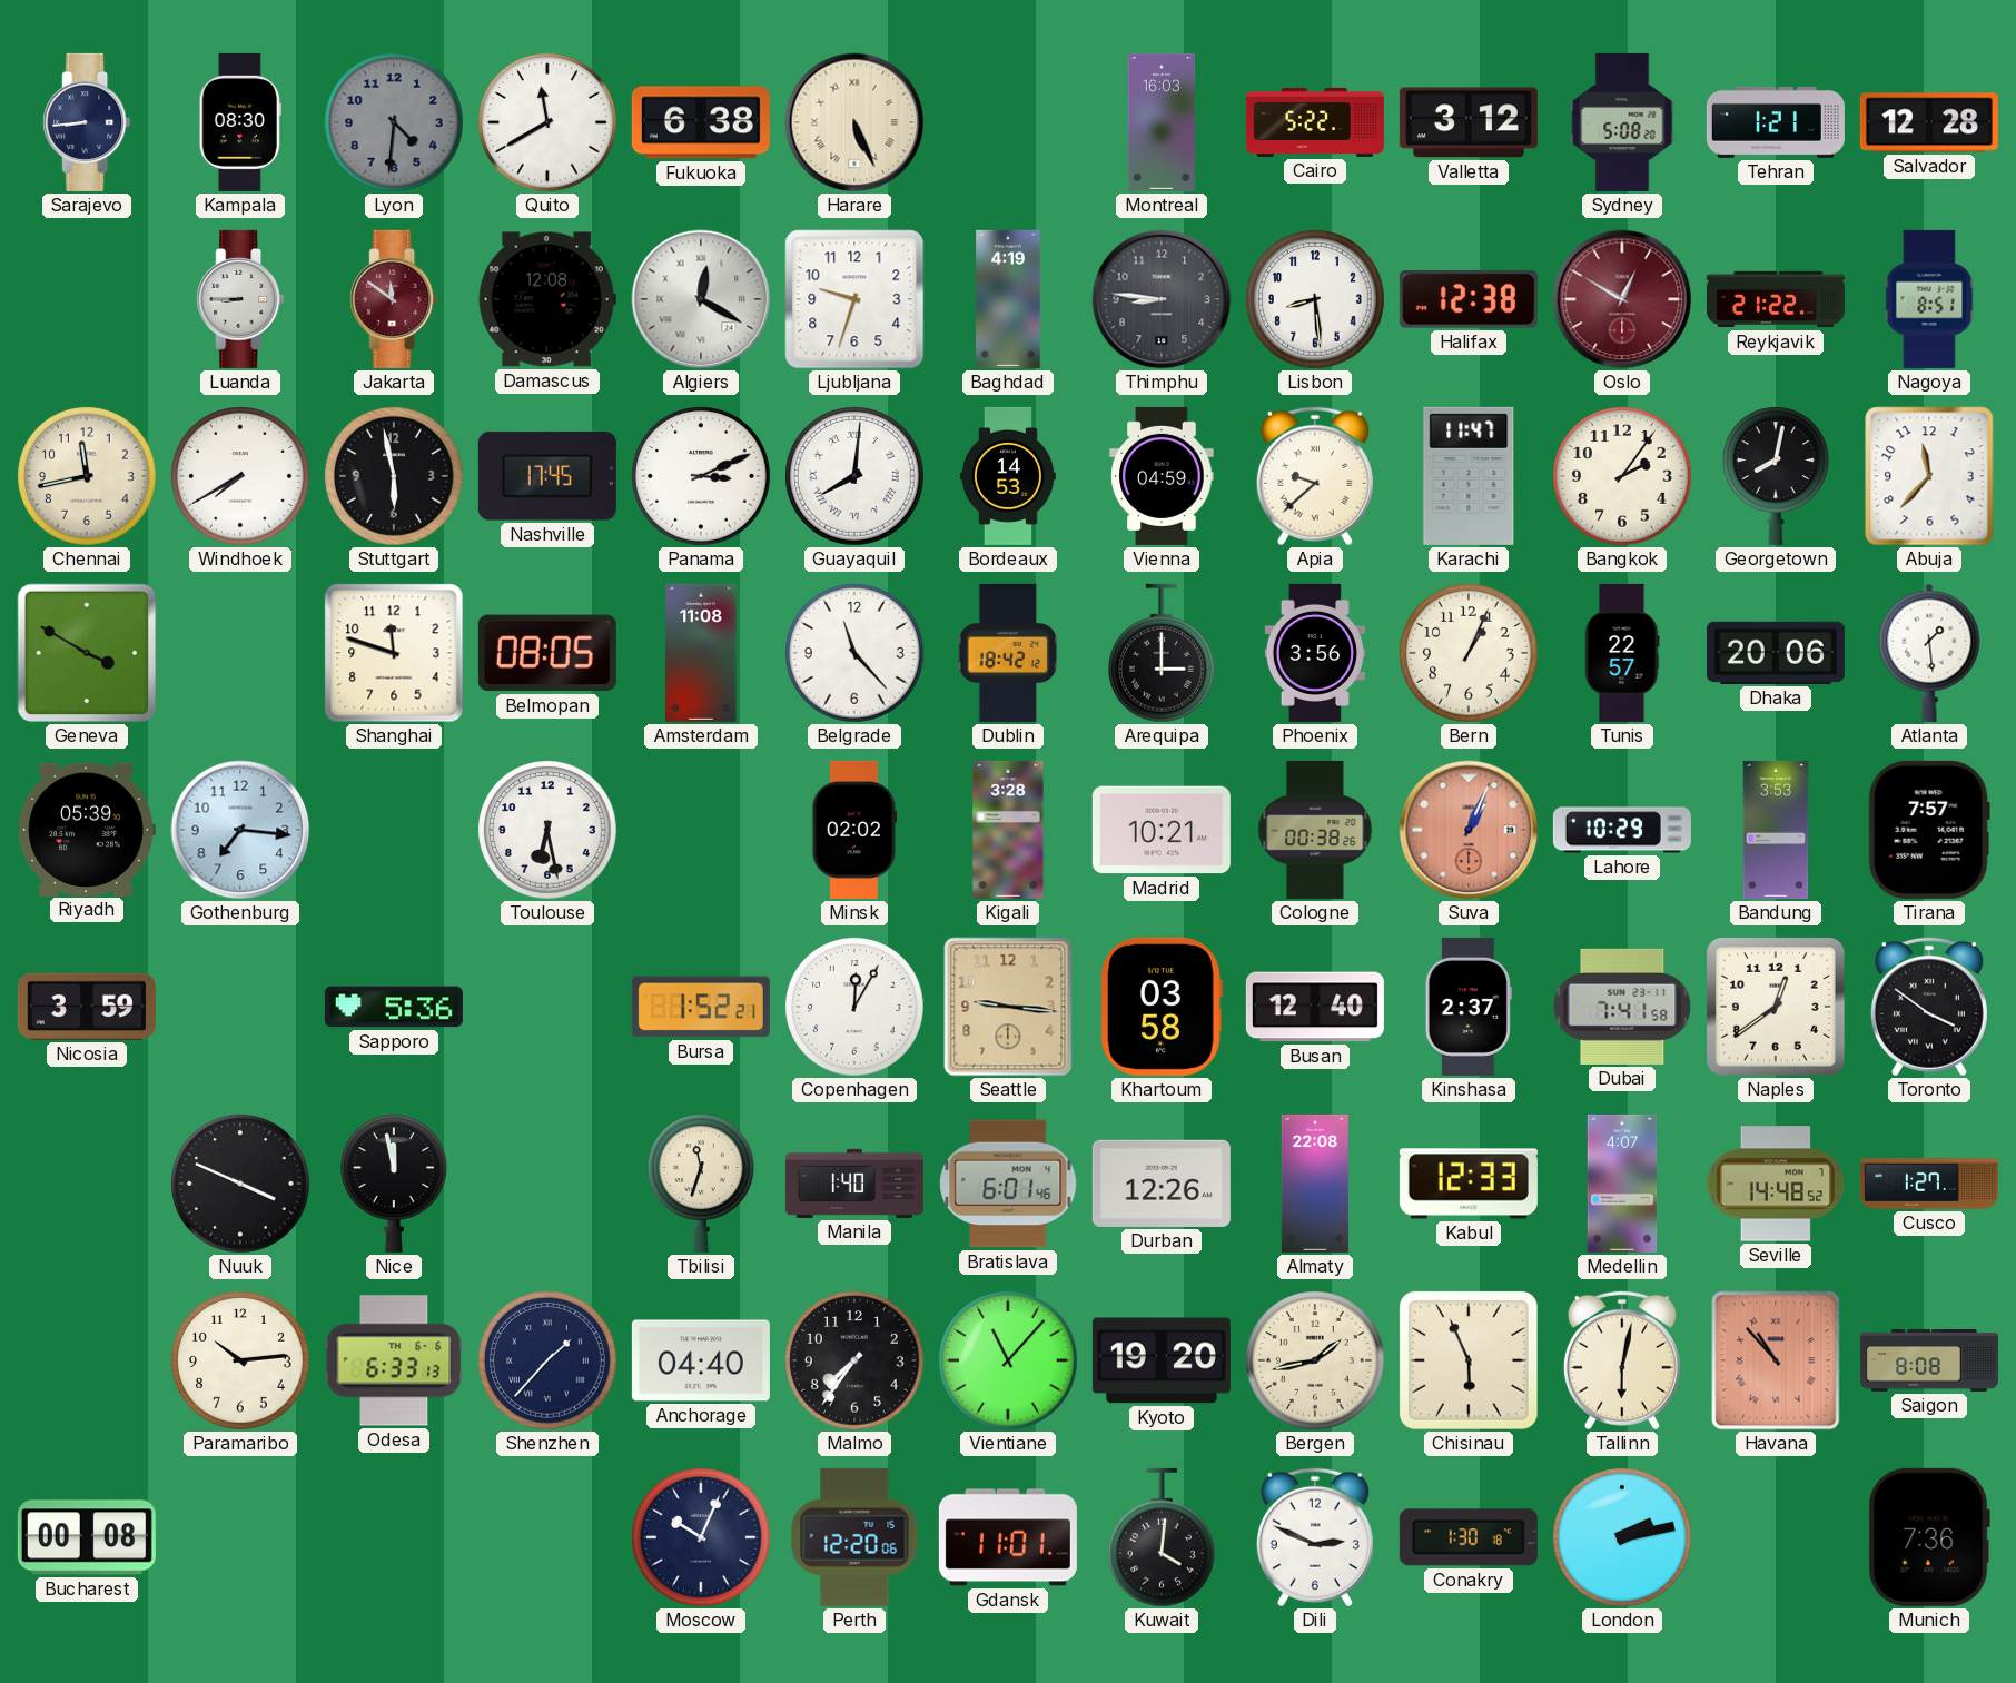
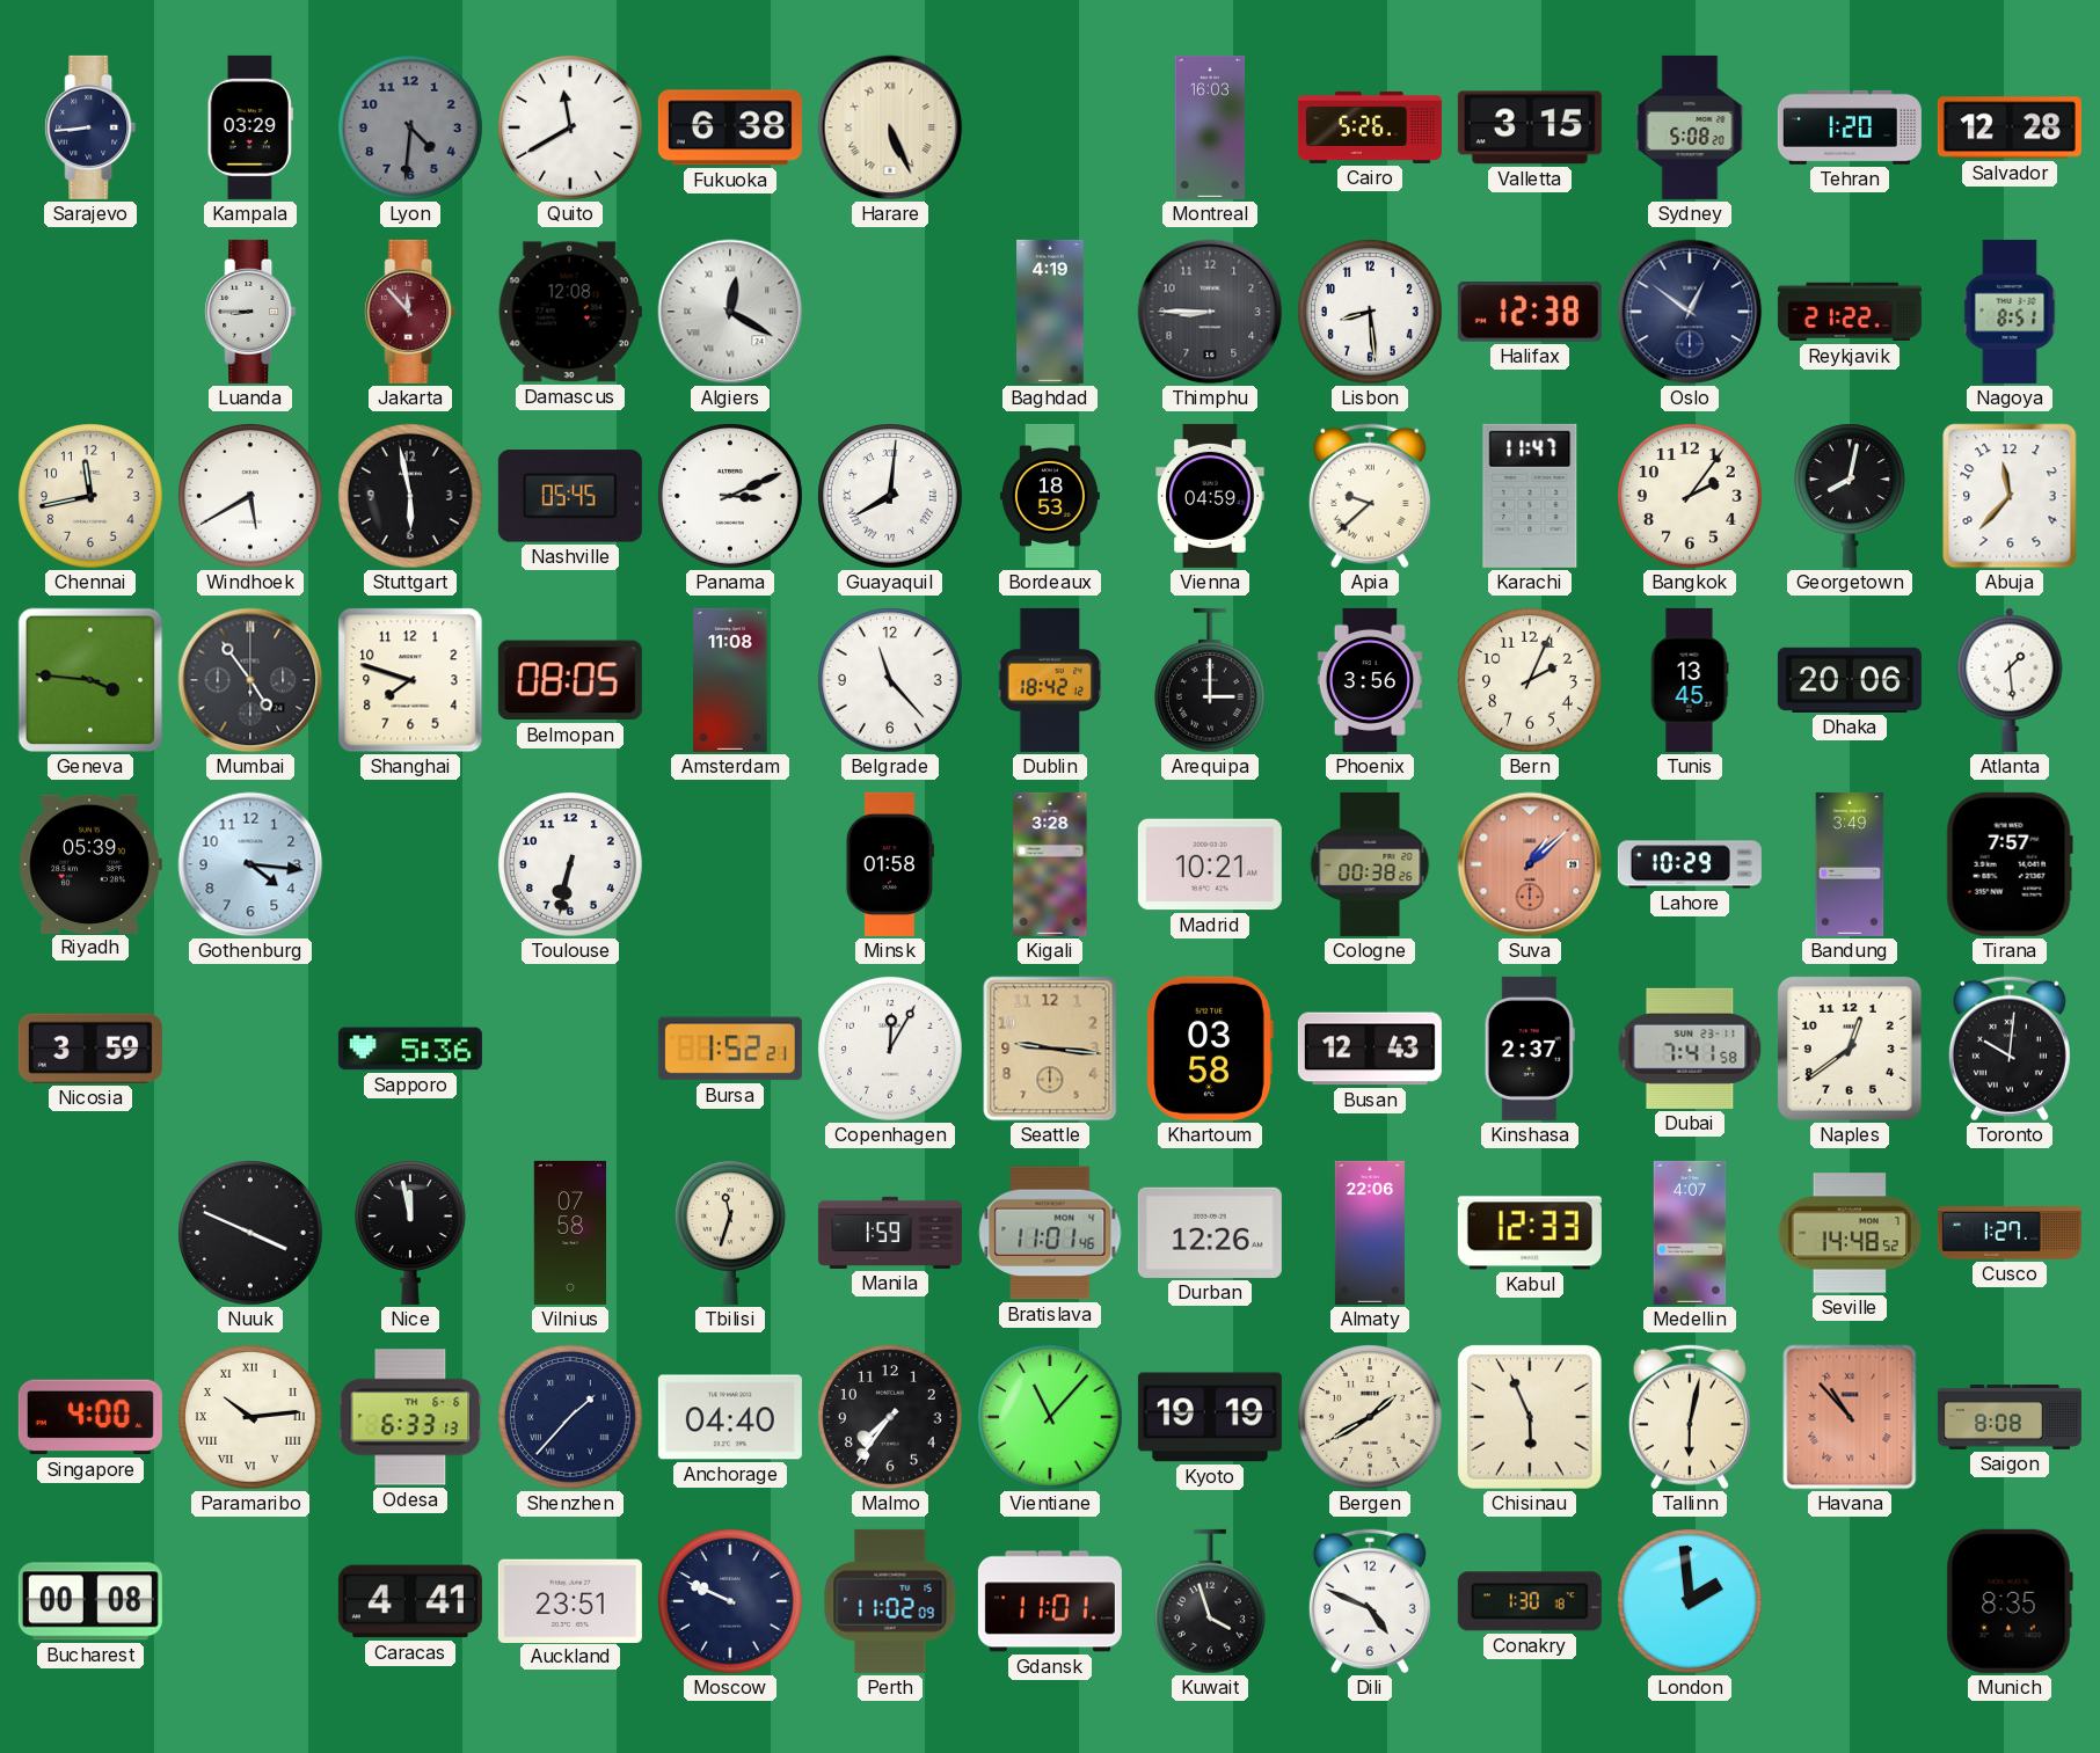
Kampala: 08:30 -> 03:29
Cairo: 5:22 -> 5:26
Valletta: 3:12 -> 3:15
Tehran: 1:21 -> 1:20
Jakarta: 11:51 -> 11:53
Ljubljana: 9:33 -> none
Thimphu: 8:46 -> 8:45
Oslo: 12:50 -> 12:51
Oslo dial: burgundy -> navy
Windhoek: 7:40 -> 5:40
Nashville: 17:45 -> 05:45
Bordeaux: 14:53 -> 18:53
Geneva: 3:50 -> 3:46
Mumbai: none -> 4:54
Shanghai: 11:48 -> 7:48
Bern: 1:04 -> 2:04
Tunis: 22:57 -> 13:45
Gothenburg: 7:16 -> 4:16
Toulouse: 6:28 -> 6:32
Minsk: 02:02 -> 01:58
Suva: 1:04 -> 1:08
Bandung: 3:53 -> 3:49
Busan: 12:40 -> 12:43
Toronto: 3:51 -> 10:01
Vilnius: none -> 07:58
Manila: 1:40 -> 1:59
Bratislava: 6:01 -> 11:01
Almaty: 22:08 -> 22:06
Singapore: none -> 4:00
Paramaribo numerals: Arabic -> Roman
Kyoto: 19:20 -> 19:19
Bergen: 1:43 -> 1:40
Caracas: none -> 4:41
Auckland: none -> 23:51
Moscow: 10:04 -> 9:49
Perth: 12:20 -> 11:02
Kuwait: 4:01 -> 3:57
Dili: 2:49 -> 4:49
London: 2:13 -> 1:59
Munich: 7:36 -> 8:35
